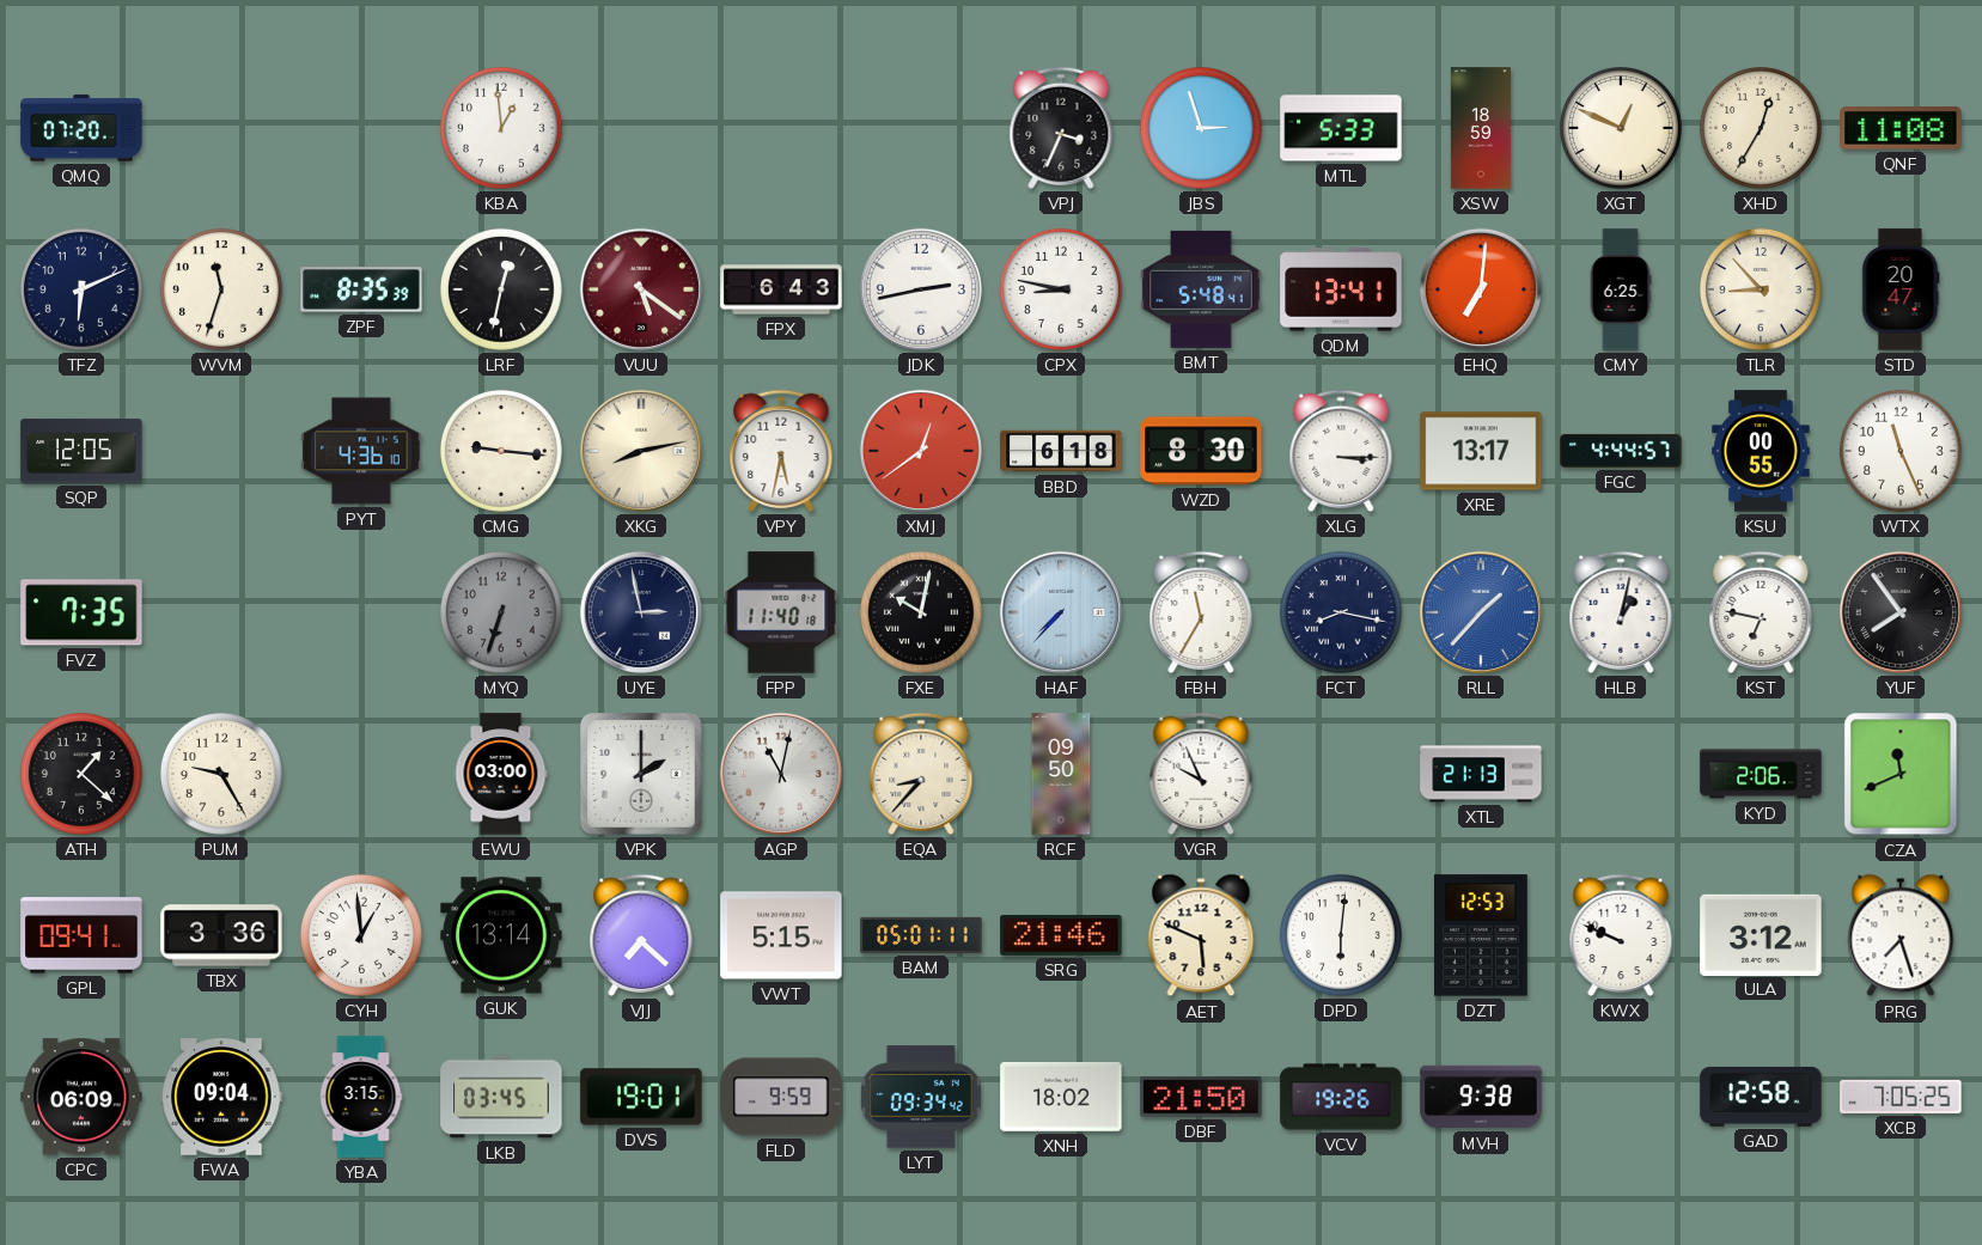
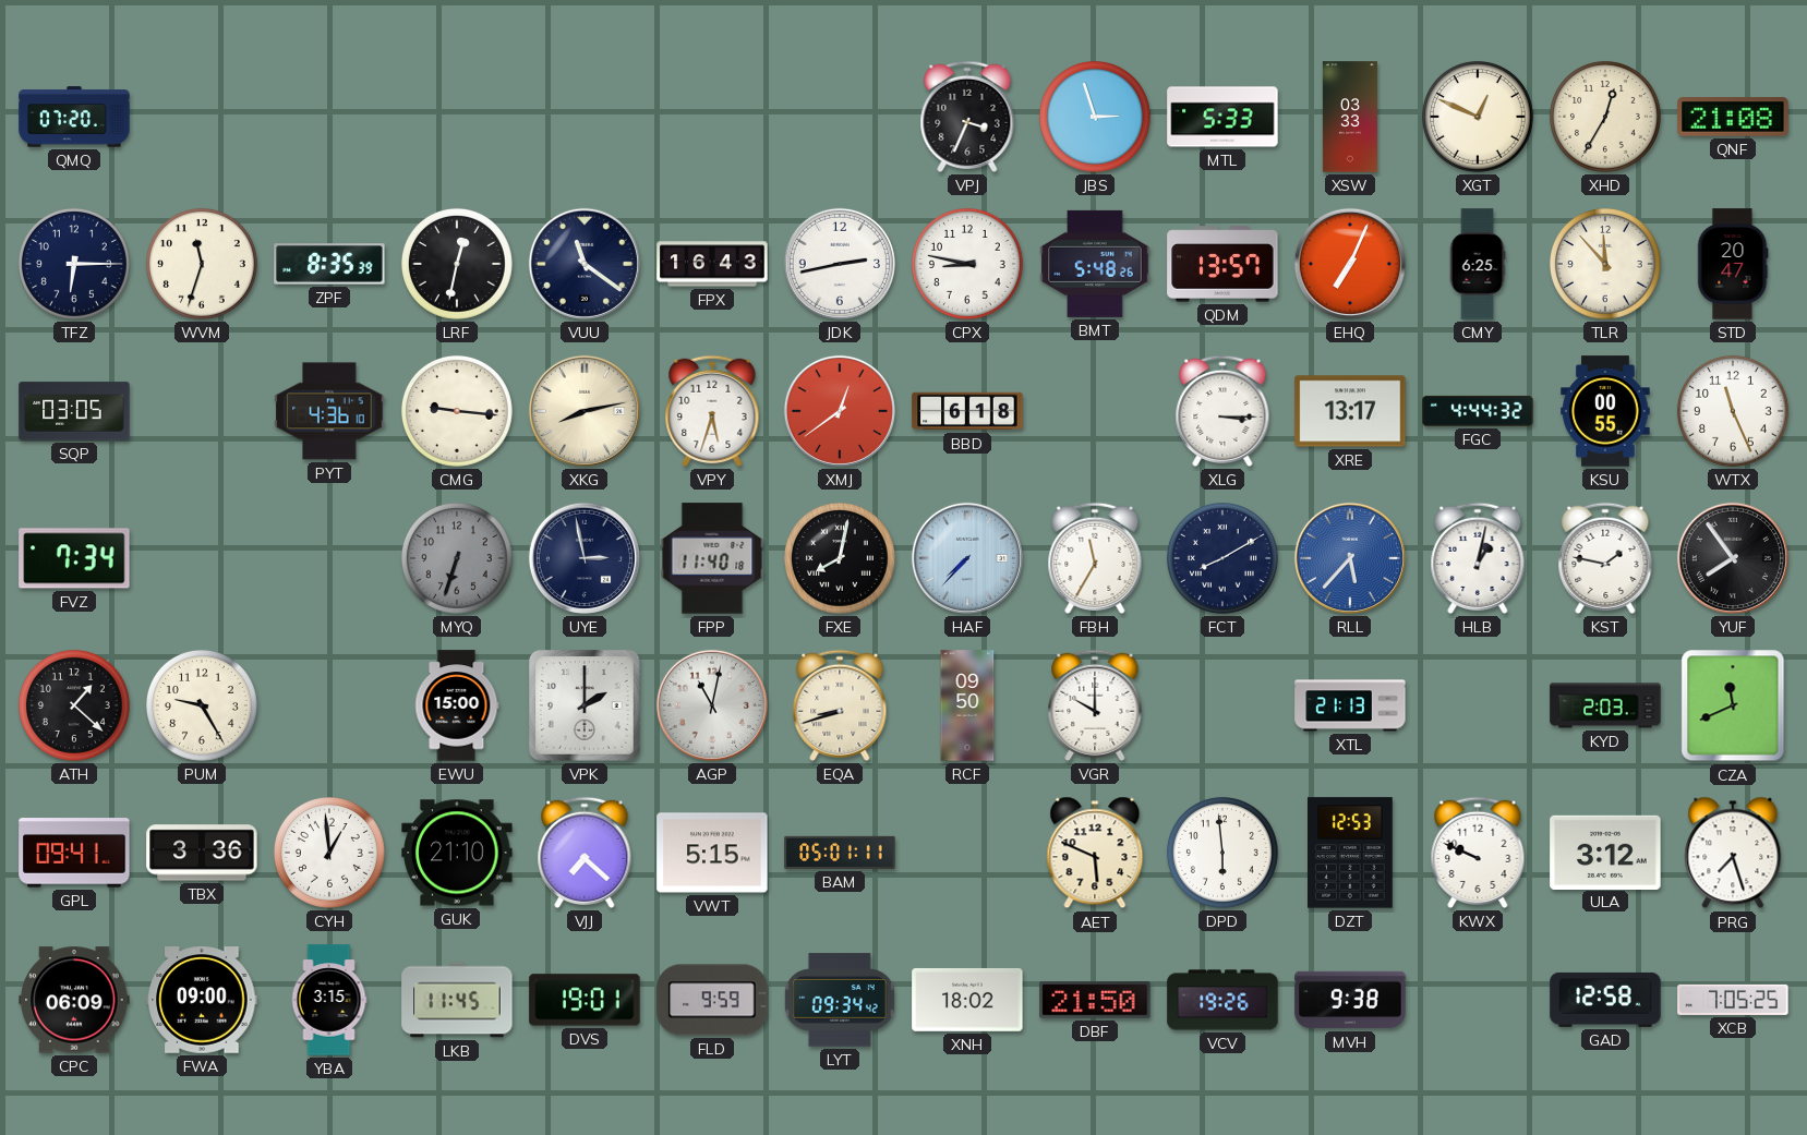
KBA: 12:59 -> none
XSW: 18:59 -> 03:33
QNF: 11:08 -> 21:08
TFZ: 6:11 -> 6:15
VUU: 5:21 -> 11:21
VUU dial: burgundy -> navy
FPX: 6:43 -> 16:43
BMT: 5:48:41 -> 5:48:26
QDM: 13:41 -> 13:57
EHQ: 7:01 -> 7:04
TLR: 8:53 -> 11:53
SQP: 12:05 -> 03:05
VPY: 5:32 -> 5:33
WZD: 8:30 -> none
FGC: 4:44:57 -> 4:44:32
FVZ: 7:35 -> 7:34
FXE: 10:02 -> 8:02
FCT: 8:17 -> 8:10
RLL: 1:37 -> 5:37
KST: 6:47 -> 1:47
EWU: 03:00 -> 15:00
EQA: 8:37 -> 8:42
VGR: 9:56 -> 10:00
KYD: 2:06 -> 2:03
GUK: 13:14 -> 21:10
SRG: 21:46 -> none
DPD: 6:01 -> 5:59
FWA: 09:04 -> 09:00
LKB: 03:45 -> 11:45
